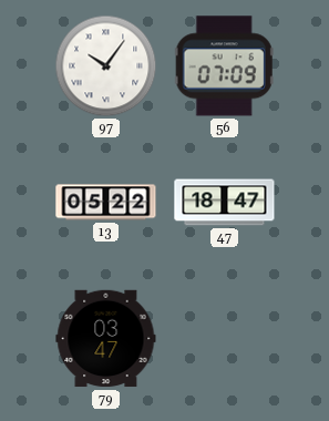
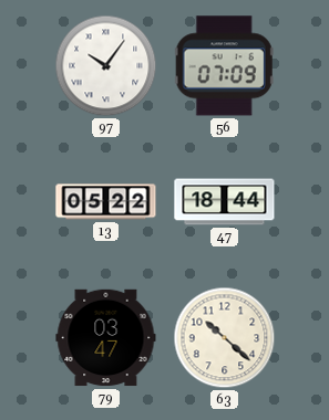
47: 18:47 -> 18:44
63: none -> 10:22
